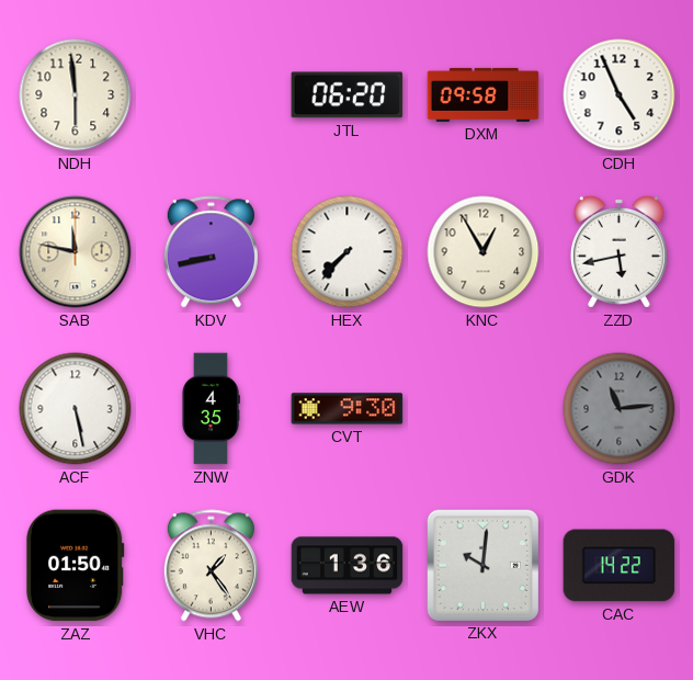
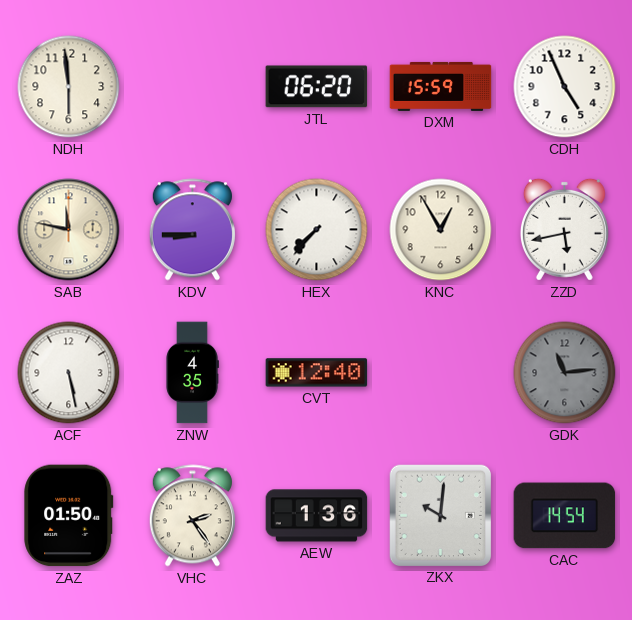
DXM: 09:58 -> 15:59
KDV: 8:43 -> 8:45
CVT: 9:30 -> 12:40
VHC: 1:24 -> 2:24
CAC: 14:22 -> 14:54
